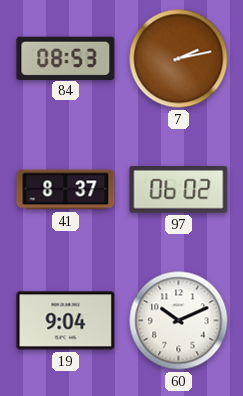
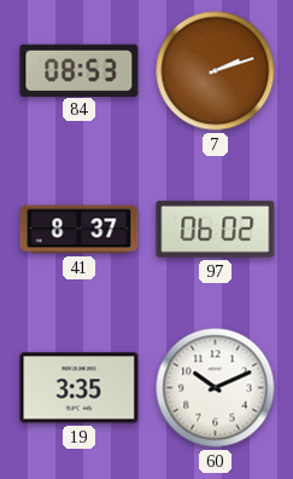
7: 2:13 -> 2:12
19: 9:04 -> 3:35
